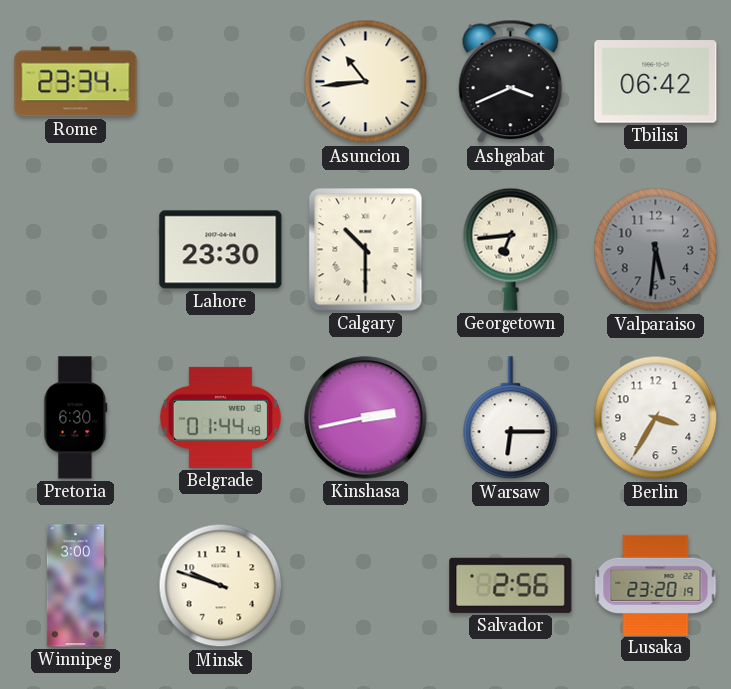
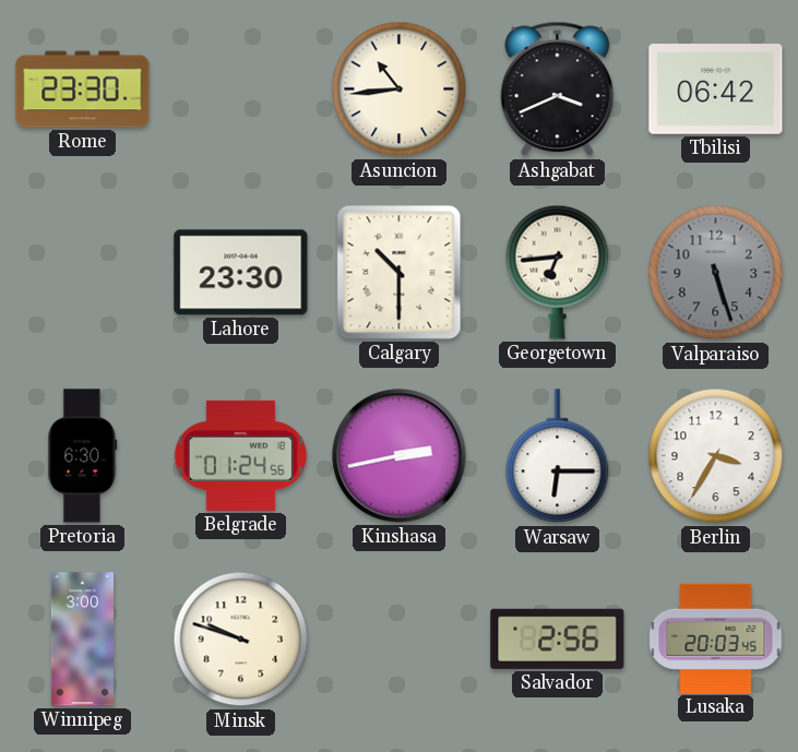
Rome: 23:34 -> 23:30
Valparaiso: 5:31 -> 5:27
Belgrade: 01:44 -> 01:24
Lusaka: 23:20 -> 20:03
